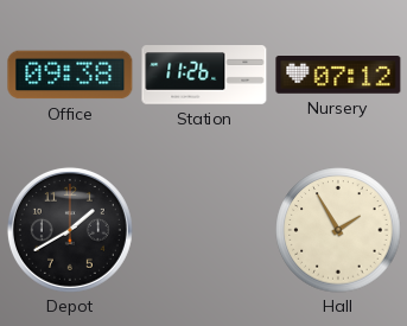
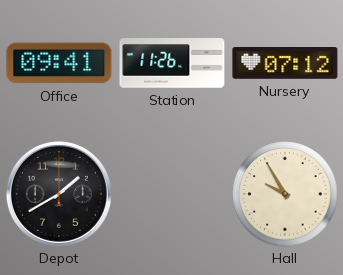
Office: 09:38 -> 09:41
Hall: 1:55 -> 9:55
